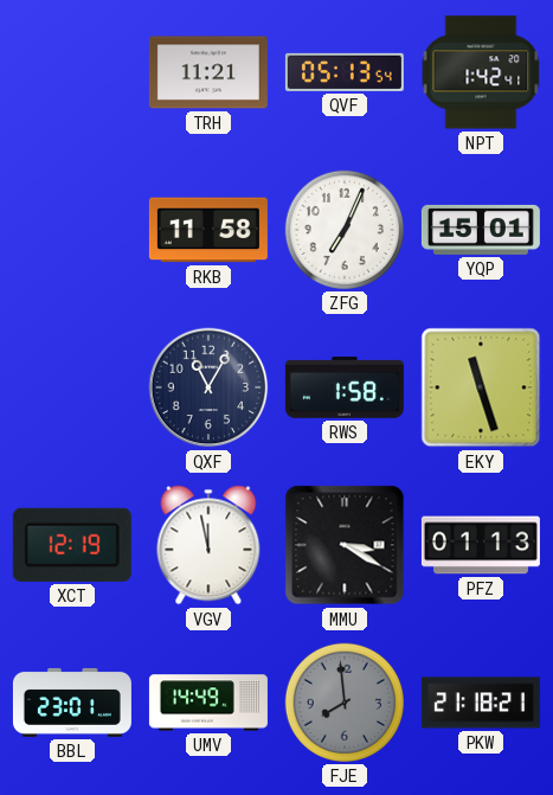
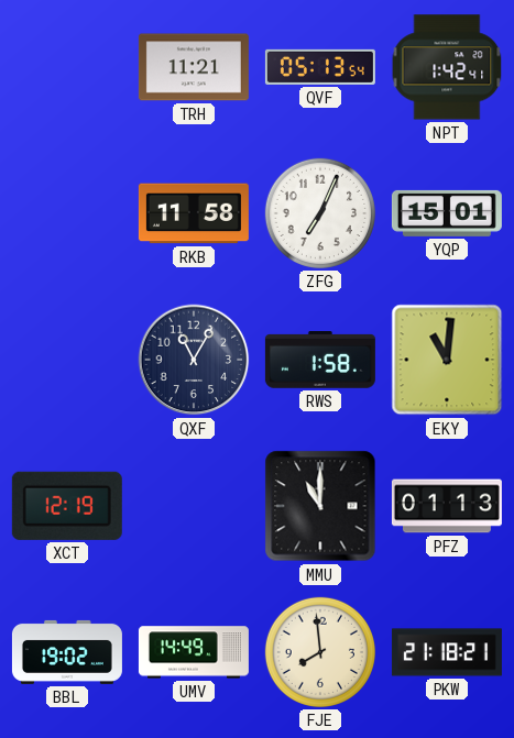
EKY: 11:27 -> 11:01
VGV: 11:58 -> none
MMU: 3:20 -> 11:00
BBL: 23:01 -> 19:02
FJE dial: grey -> cream
